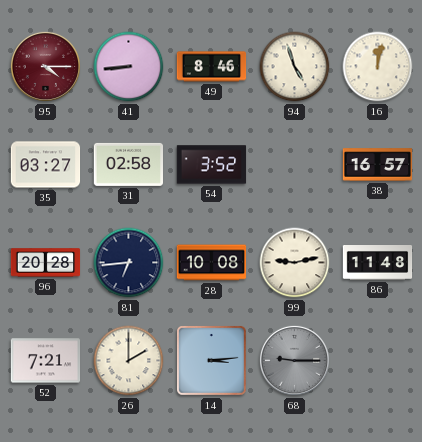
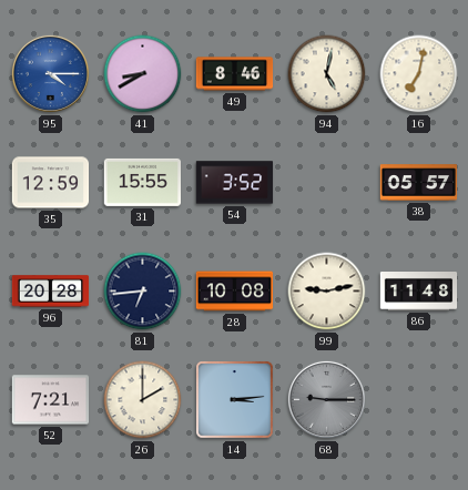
95 dial: burgundy -> blue
41: 8:44 -> 8:40
94: 4:57 -> 5:02
16: 12:02 -> 7:02
35: 03:27 -> 12:59
31: 02:58 -> 15:55
38: 16:57 -> 05:57
